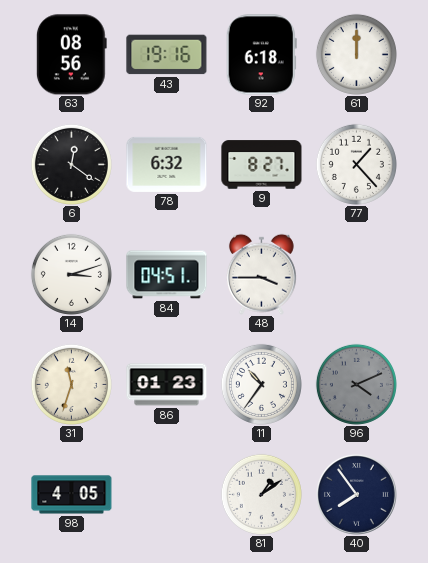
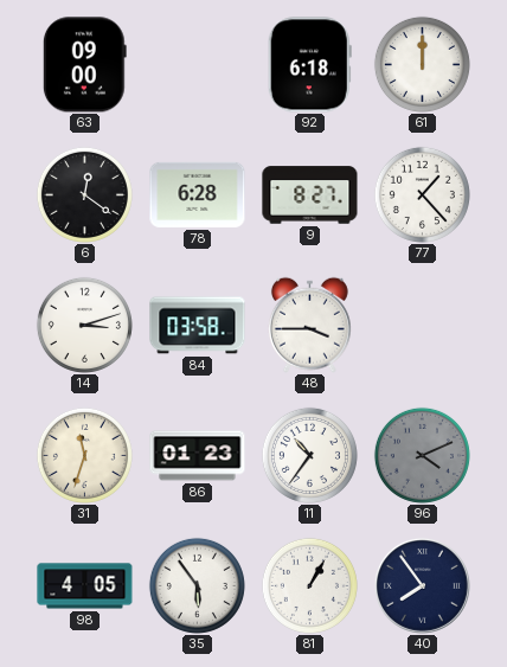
63: 08:56 -> 09:00
43: 19:16 -> none
78: 6:32 -> 6:28
84: 04:51 -> 03:58
35: none -> 5:54
81: 1:09 -> 1:05
